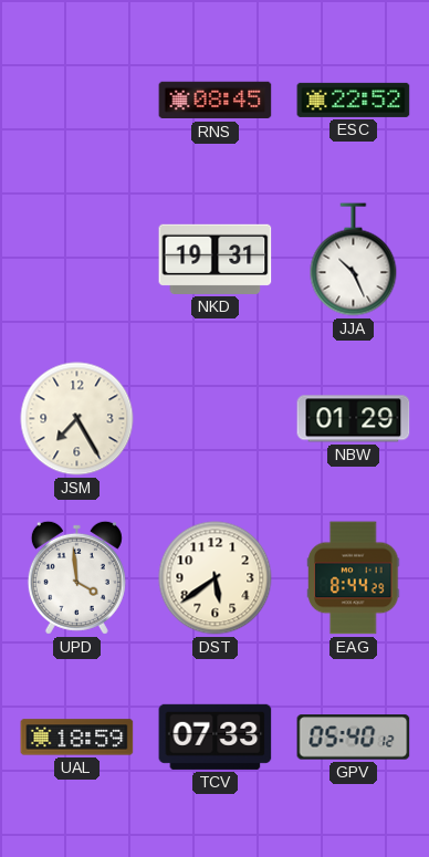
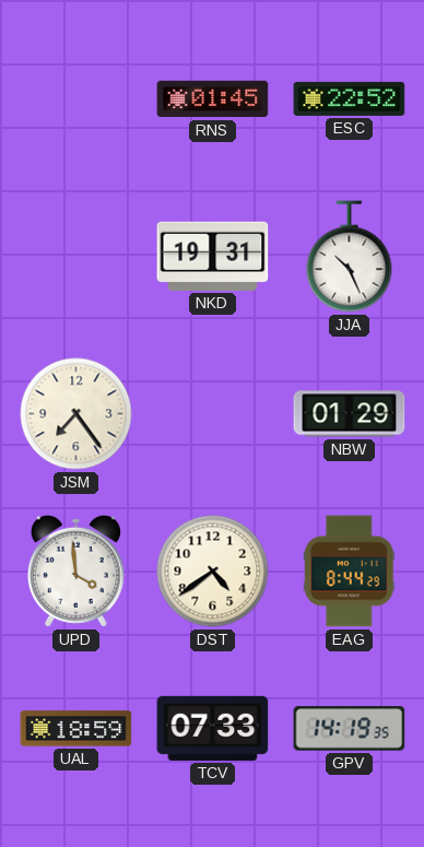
RNS: 08:45 -> 01:45
JSM: 7:25 -> 7:24
DST: 5:39 -> 4:39
GPV: 05:40 -> 14:19
